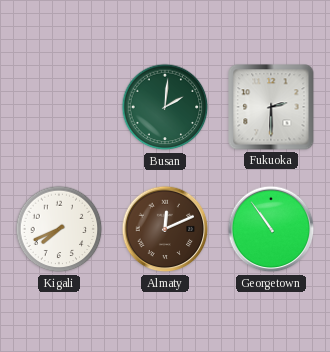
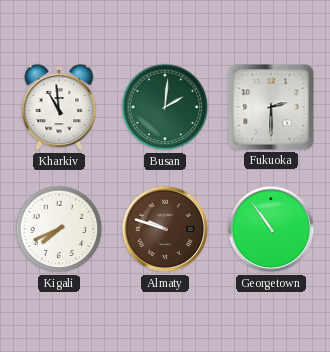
Kharkiv: none -> 10:59
Almaty: 12:11 -> 9:48
